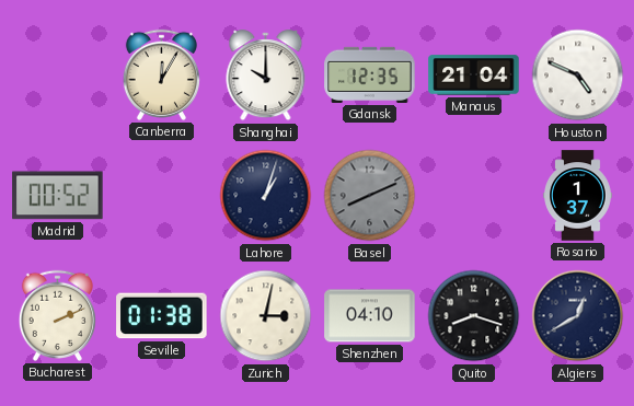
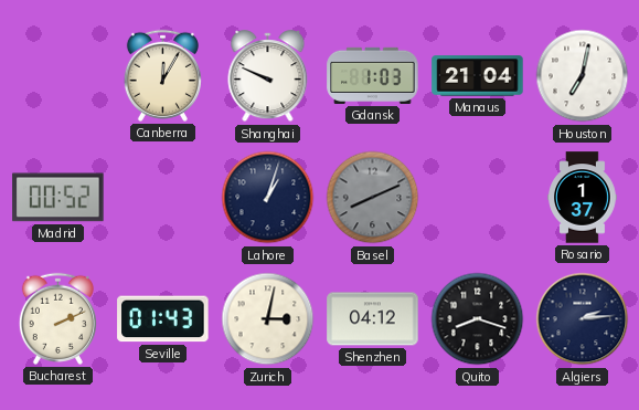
Shanghai: 10:00 -> 9:49
Gdansk: 12:35 -> 1:03
Houston: 4:49 -> 7:02
Seville: 01:38 -> 01:43
Shenzhen: 04:10 -> 04:12
Algiers: 12:40 -> 2:14
